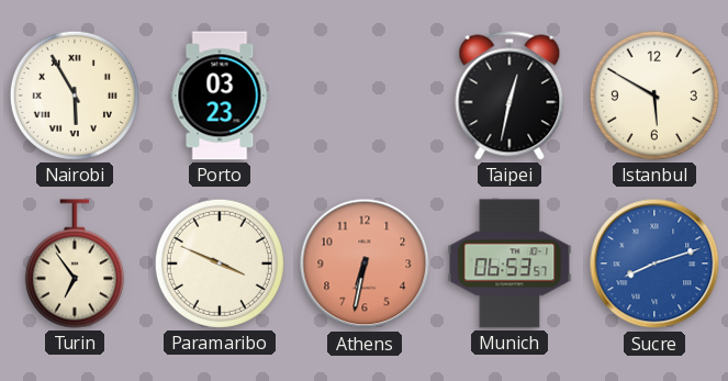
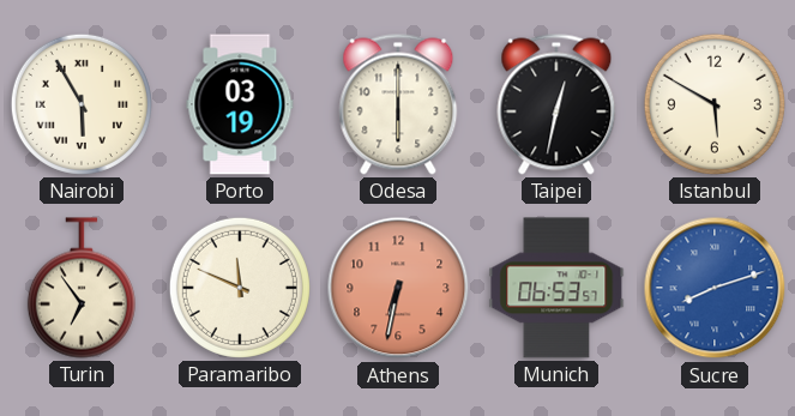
Porto: 03:23 -> 03:19
Odesa: none -> 6:00
Paramaribo: 3:49 -> 11:49
